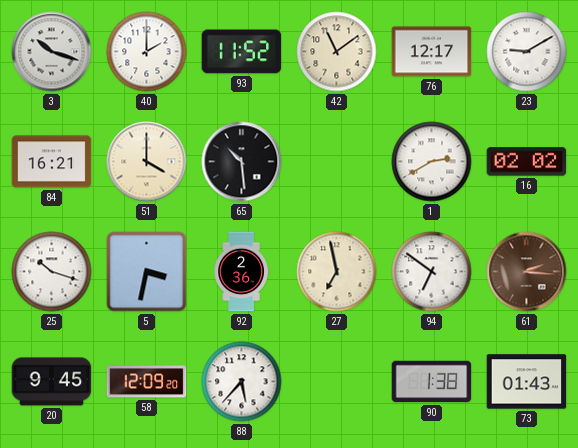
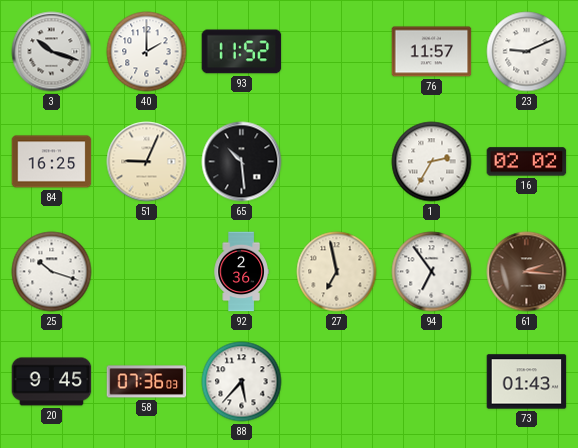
42: 11:09 -> none
76: 12:17 -> 11:57
23: 9:10 -> 9:11
84: 16:21 -> 16:25
51: 4:00 -> 9:04
1: 2:40 -> 2:35
5: 3:32 -> none
94: 6:51 -> 6:54
58: 12:09 -> 07:36
90: 1:38 -> none
